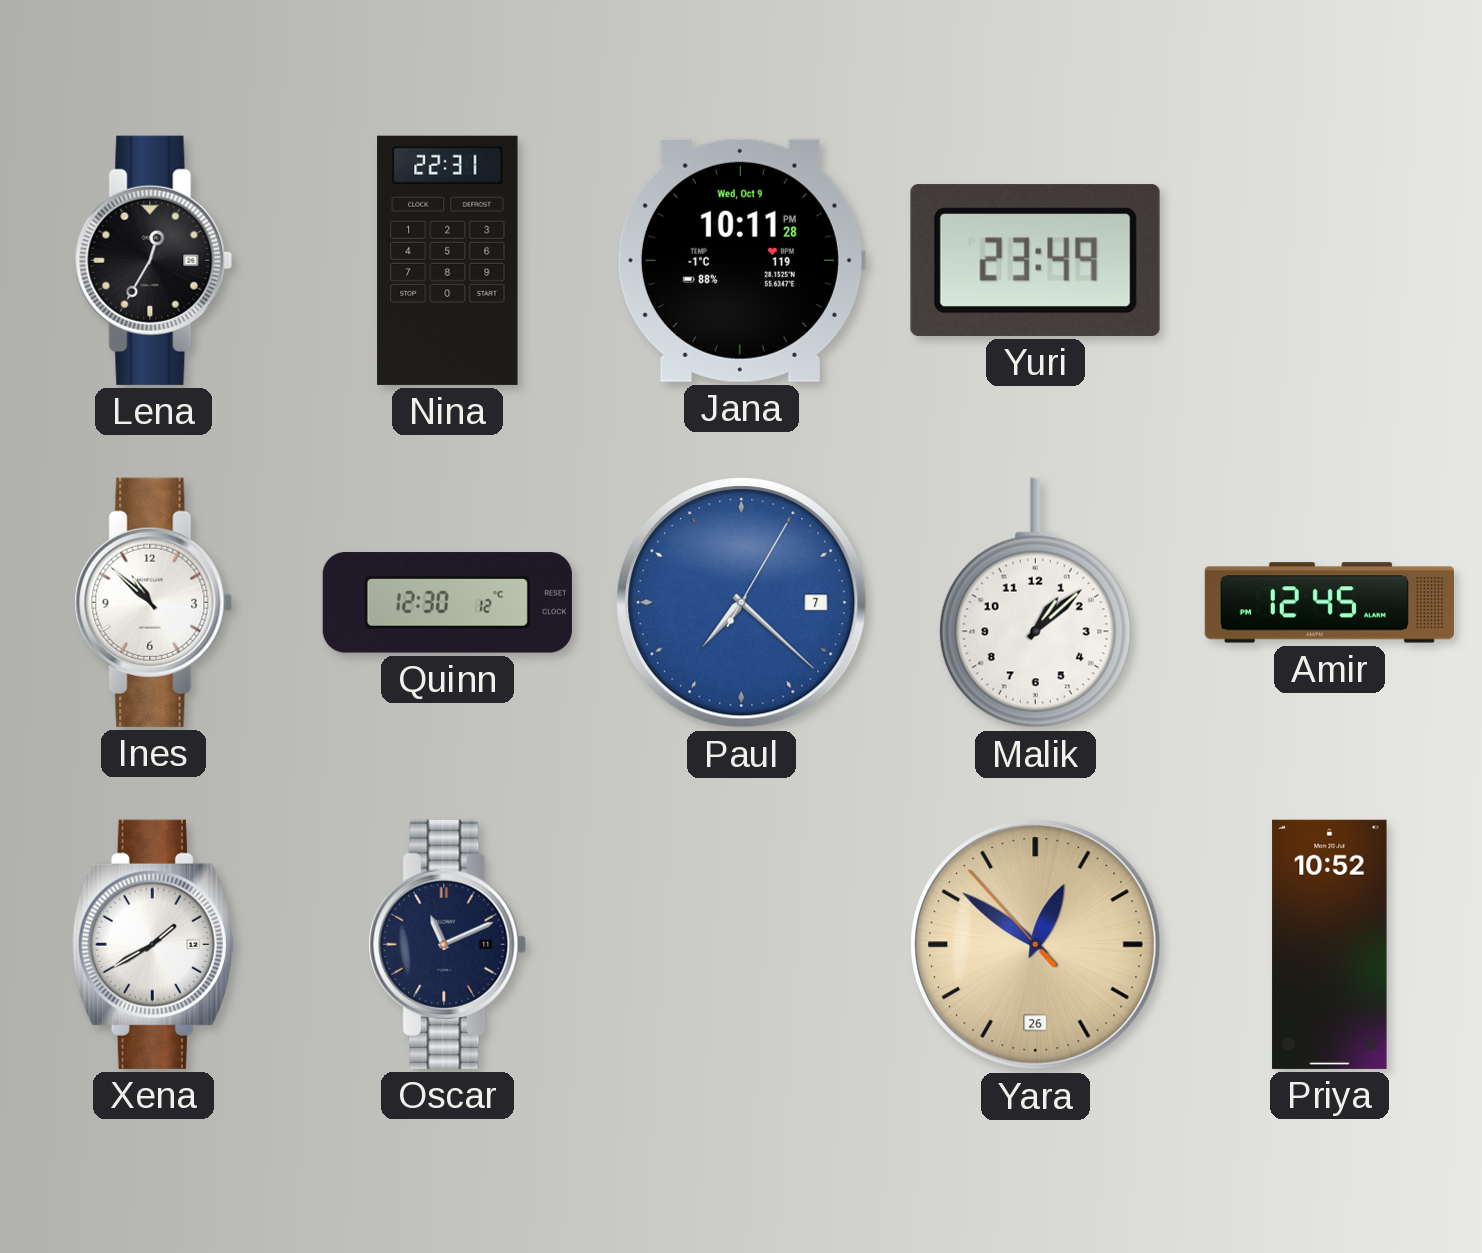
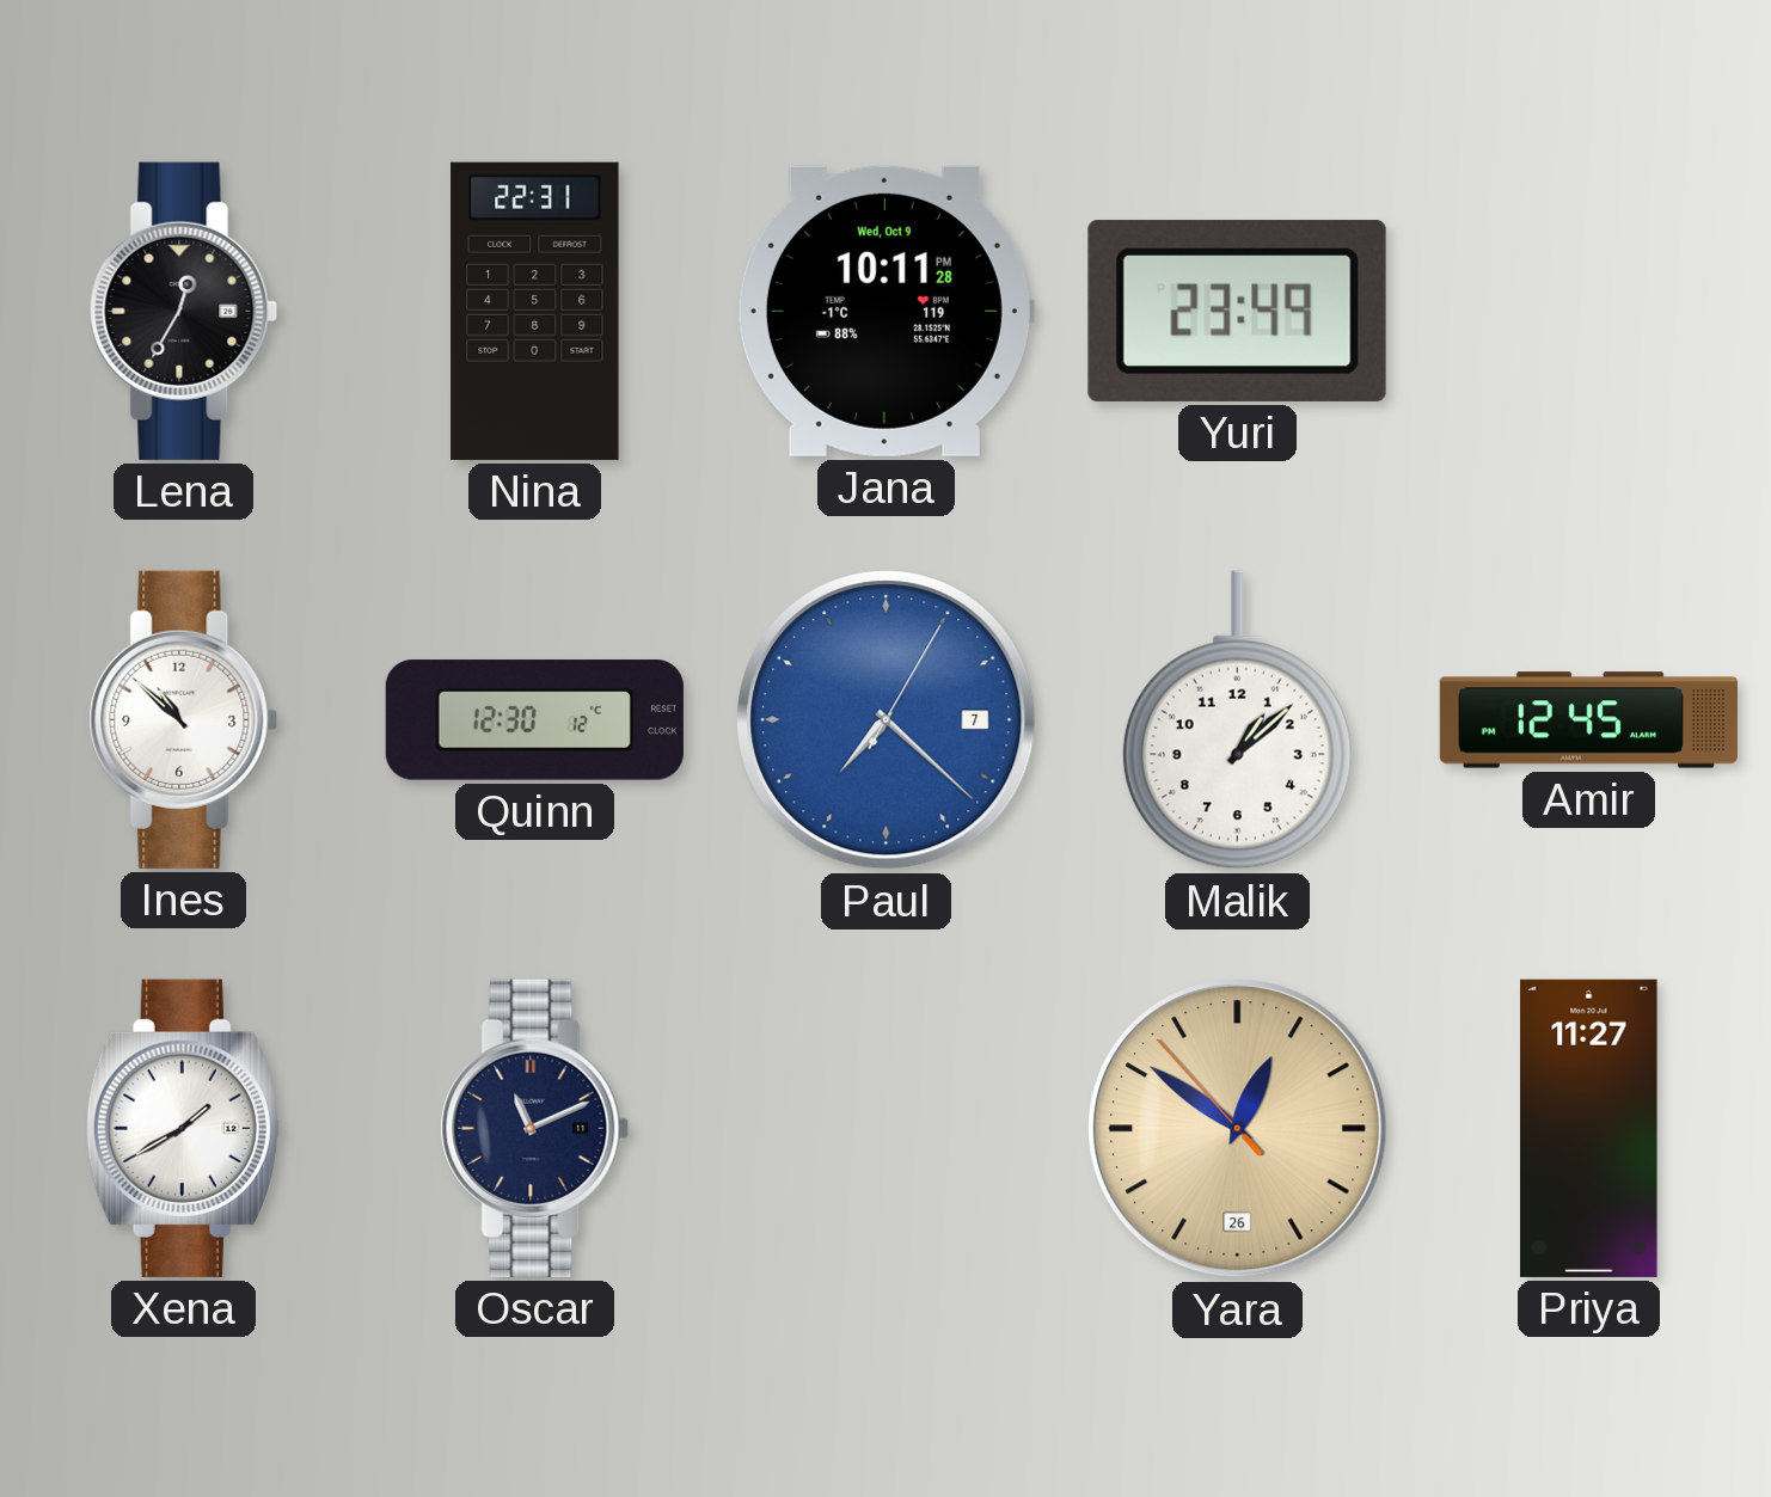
Priya: 10:52 -> 11:27
